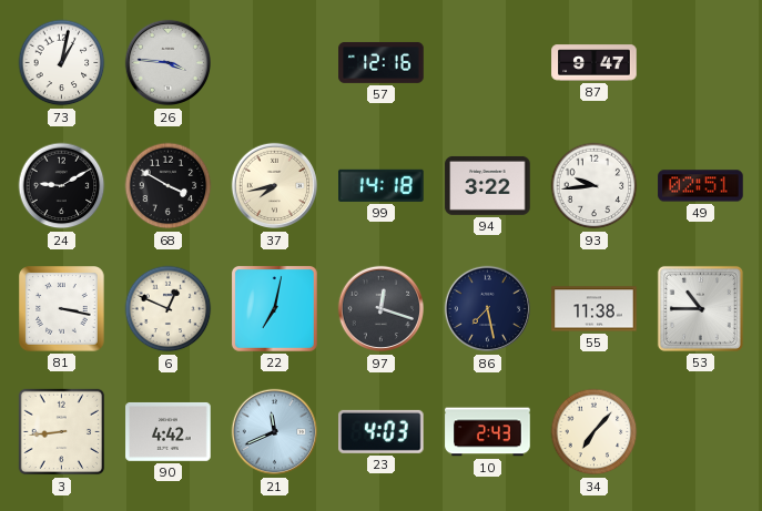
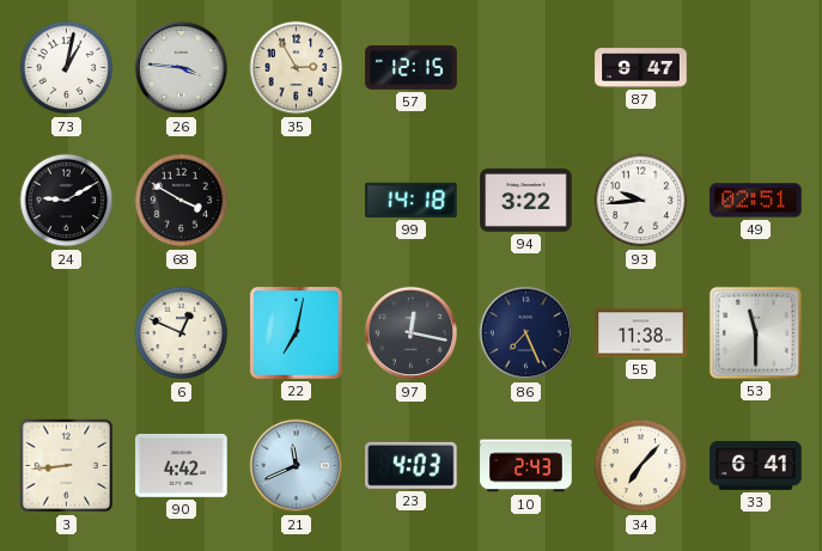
35: none -> 2:55
57: 12:16 -> 12:15
37: 7:43 -> none
81: 3:17 -> none
97: 12:18 -> 12:17
86: 7:28 -> 7:26
53: 10:45 -> 11:30
33: none -> 6:41
